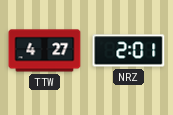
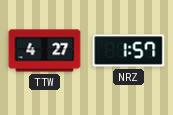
NRZ: 2:01 -> 1:57
